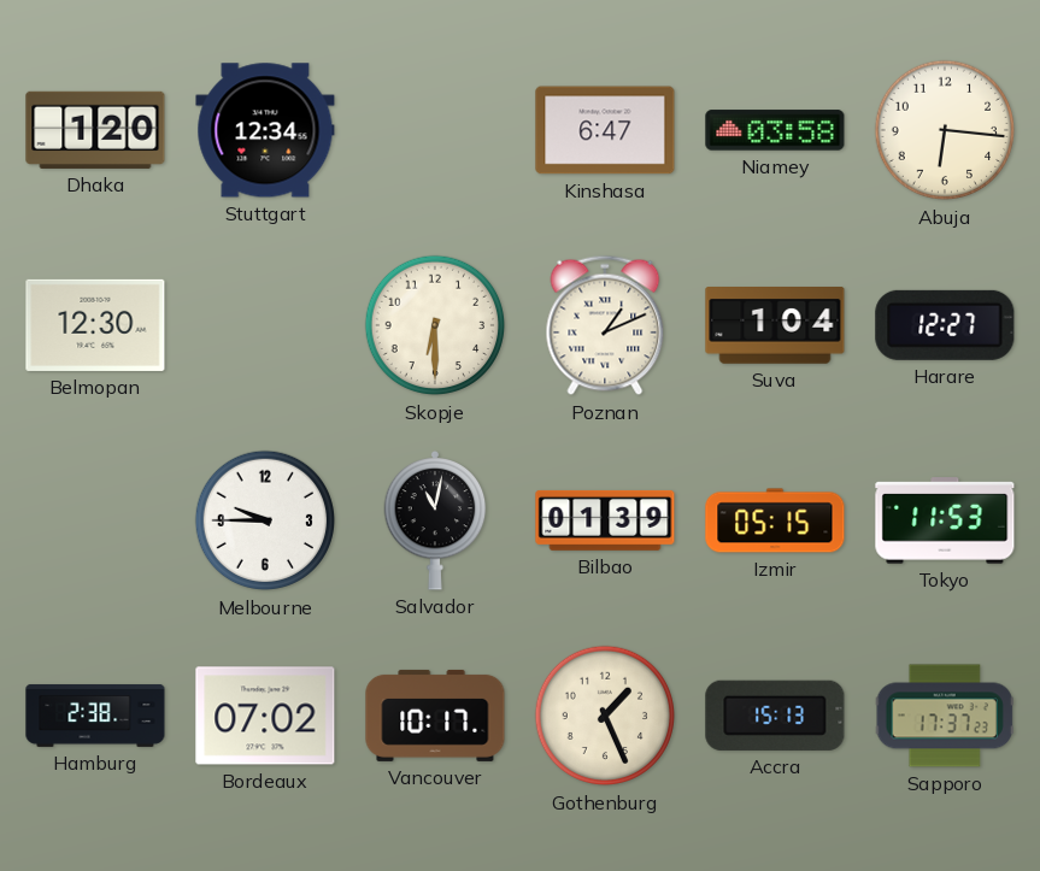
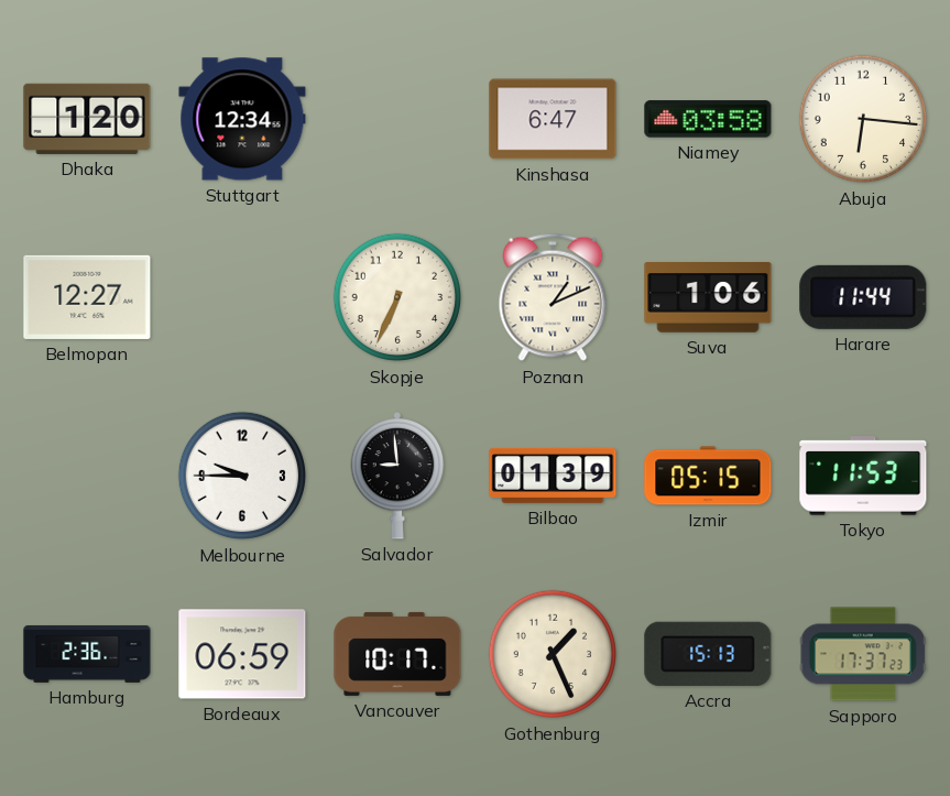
Belmopan: 12:30 -> 12:27
Skopje: 6:30 -> 6:34
Suva: 1:04 -> 1:06
Harare: 12:27 -> 11:44
Salvador: 11:02 -> 8:59
Hamburg: 2:38 -> 2:36
Bordeaux: 07:02 -> 06:59
